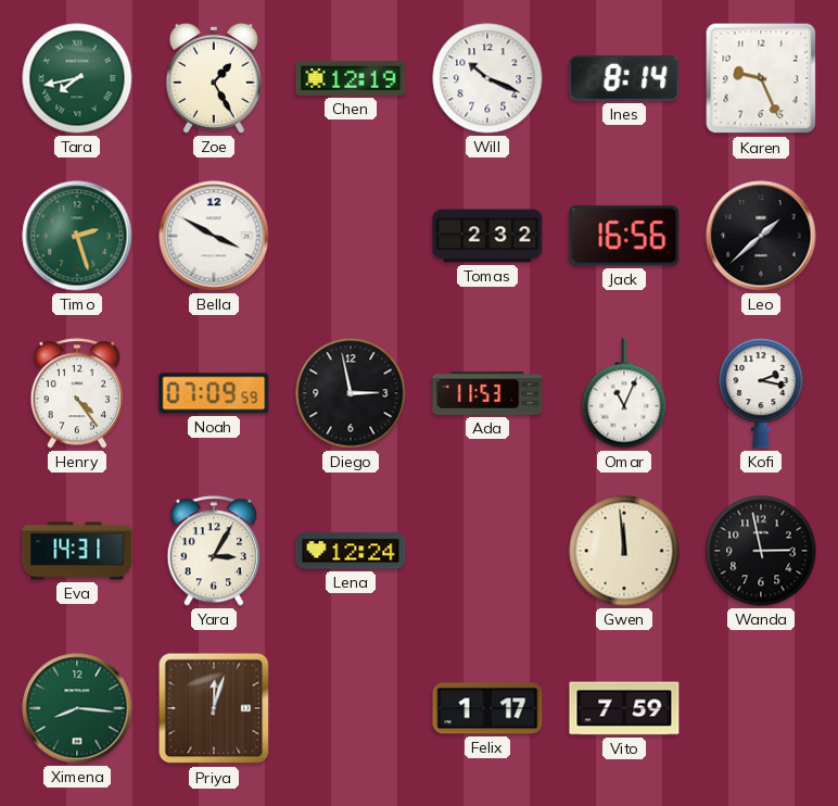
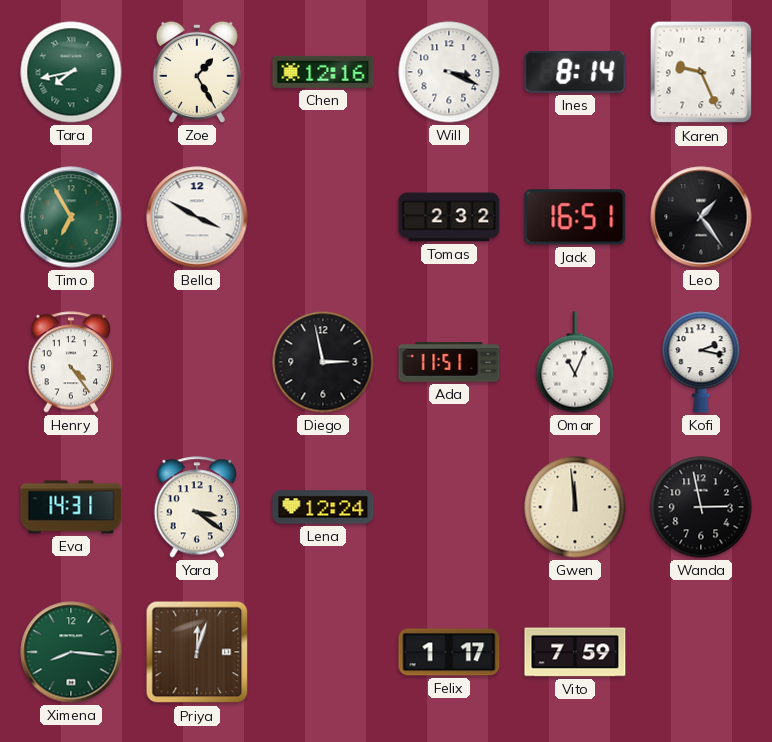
Chen: 12:19 -> 12:16
Will: 10:19 -> 3:19
Timo: 2:27 -> 6:55
Jack: 16:56 -> 16:51
Leo: 1:38 -> 1:24
Noah: 07:09 -> none
Ada: 11:53 -> 11:51
Yara: 3:05 -> 3:21
